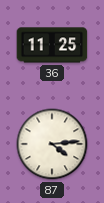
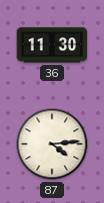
36: 11:25 -> 11:30
